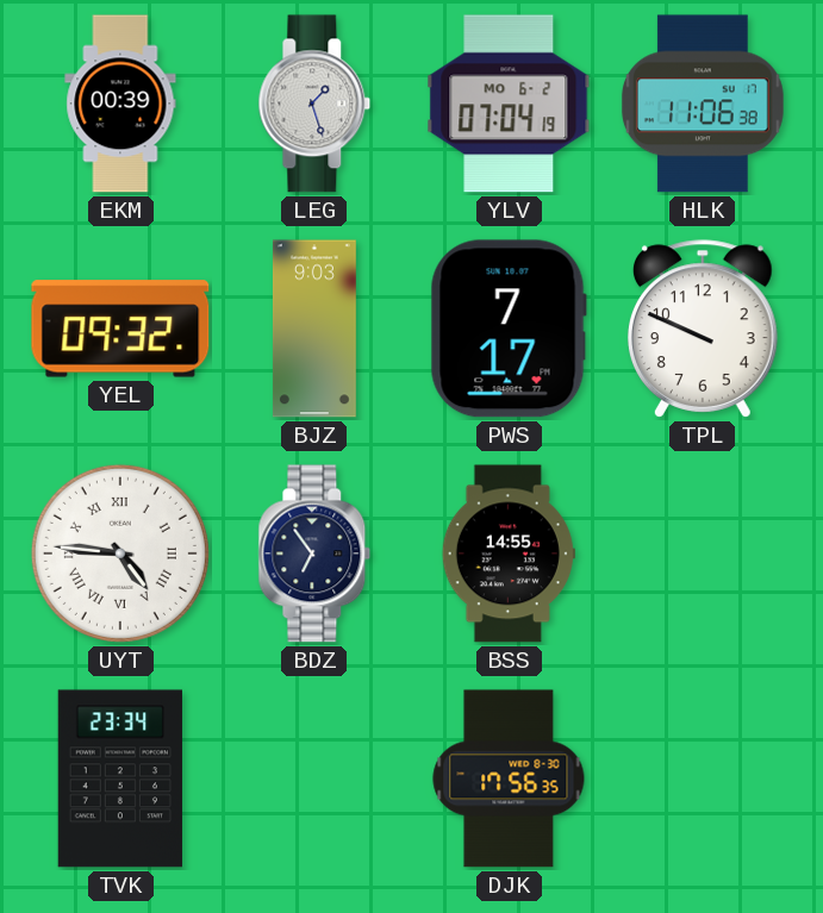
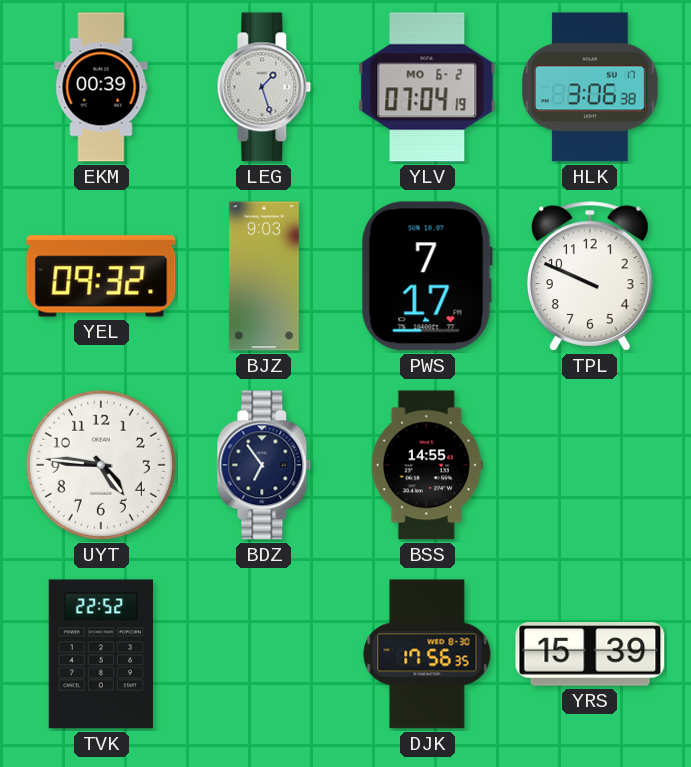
HLK: 11:06 -> 3:06
UYT numerals: Roman -> Arabic
TVK: 23:34 -> 22:52
YRS: none -> 15:39
